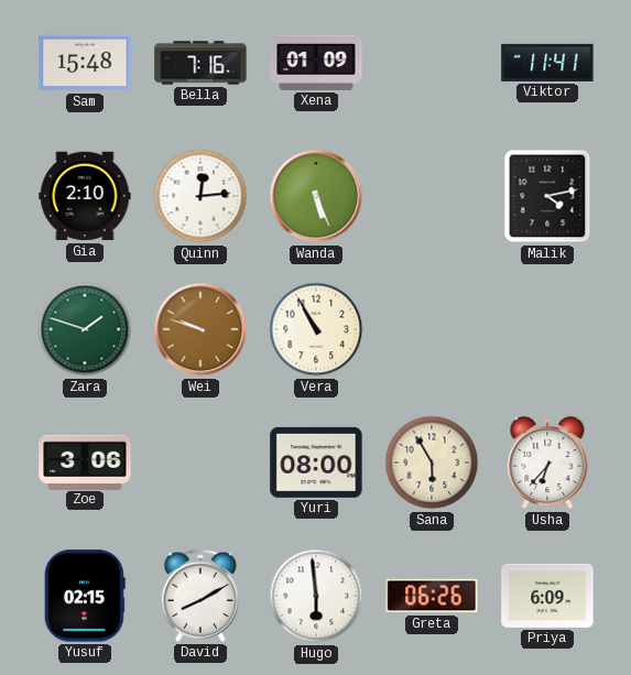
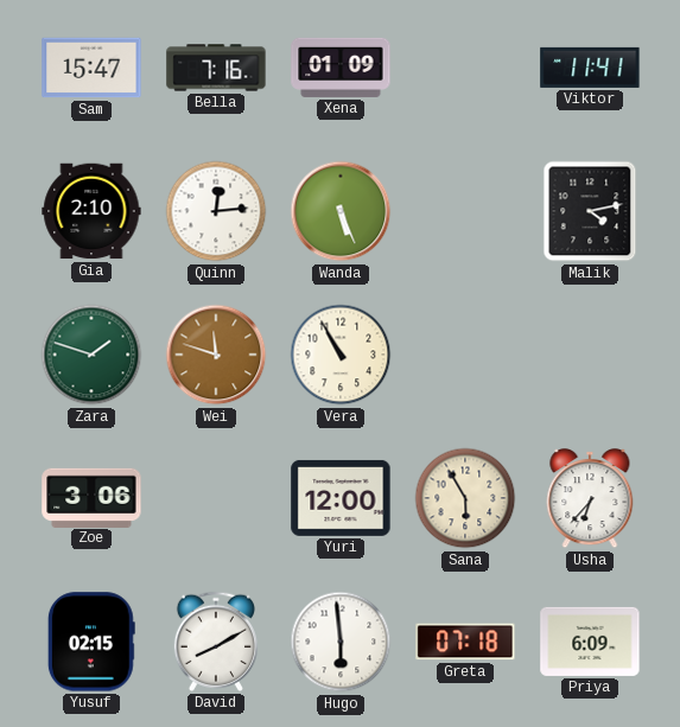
Sam: 15:48 -> 15:47
Wei: 9:48 -> 11:48
Yuri: 08:00 -> 12:00
Greta: 06:26 -> 07:18
